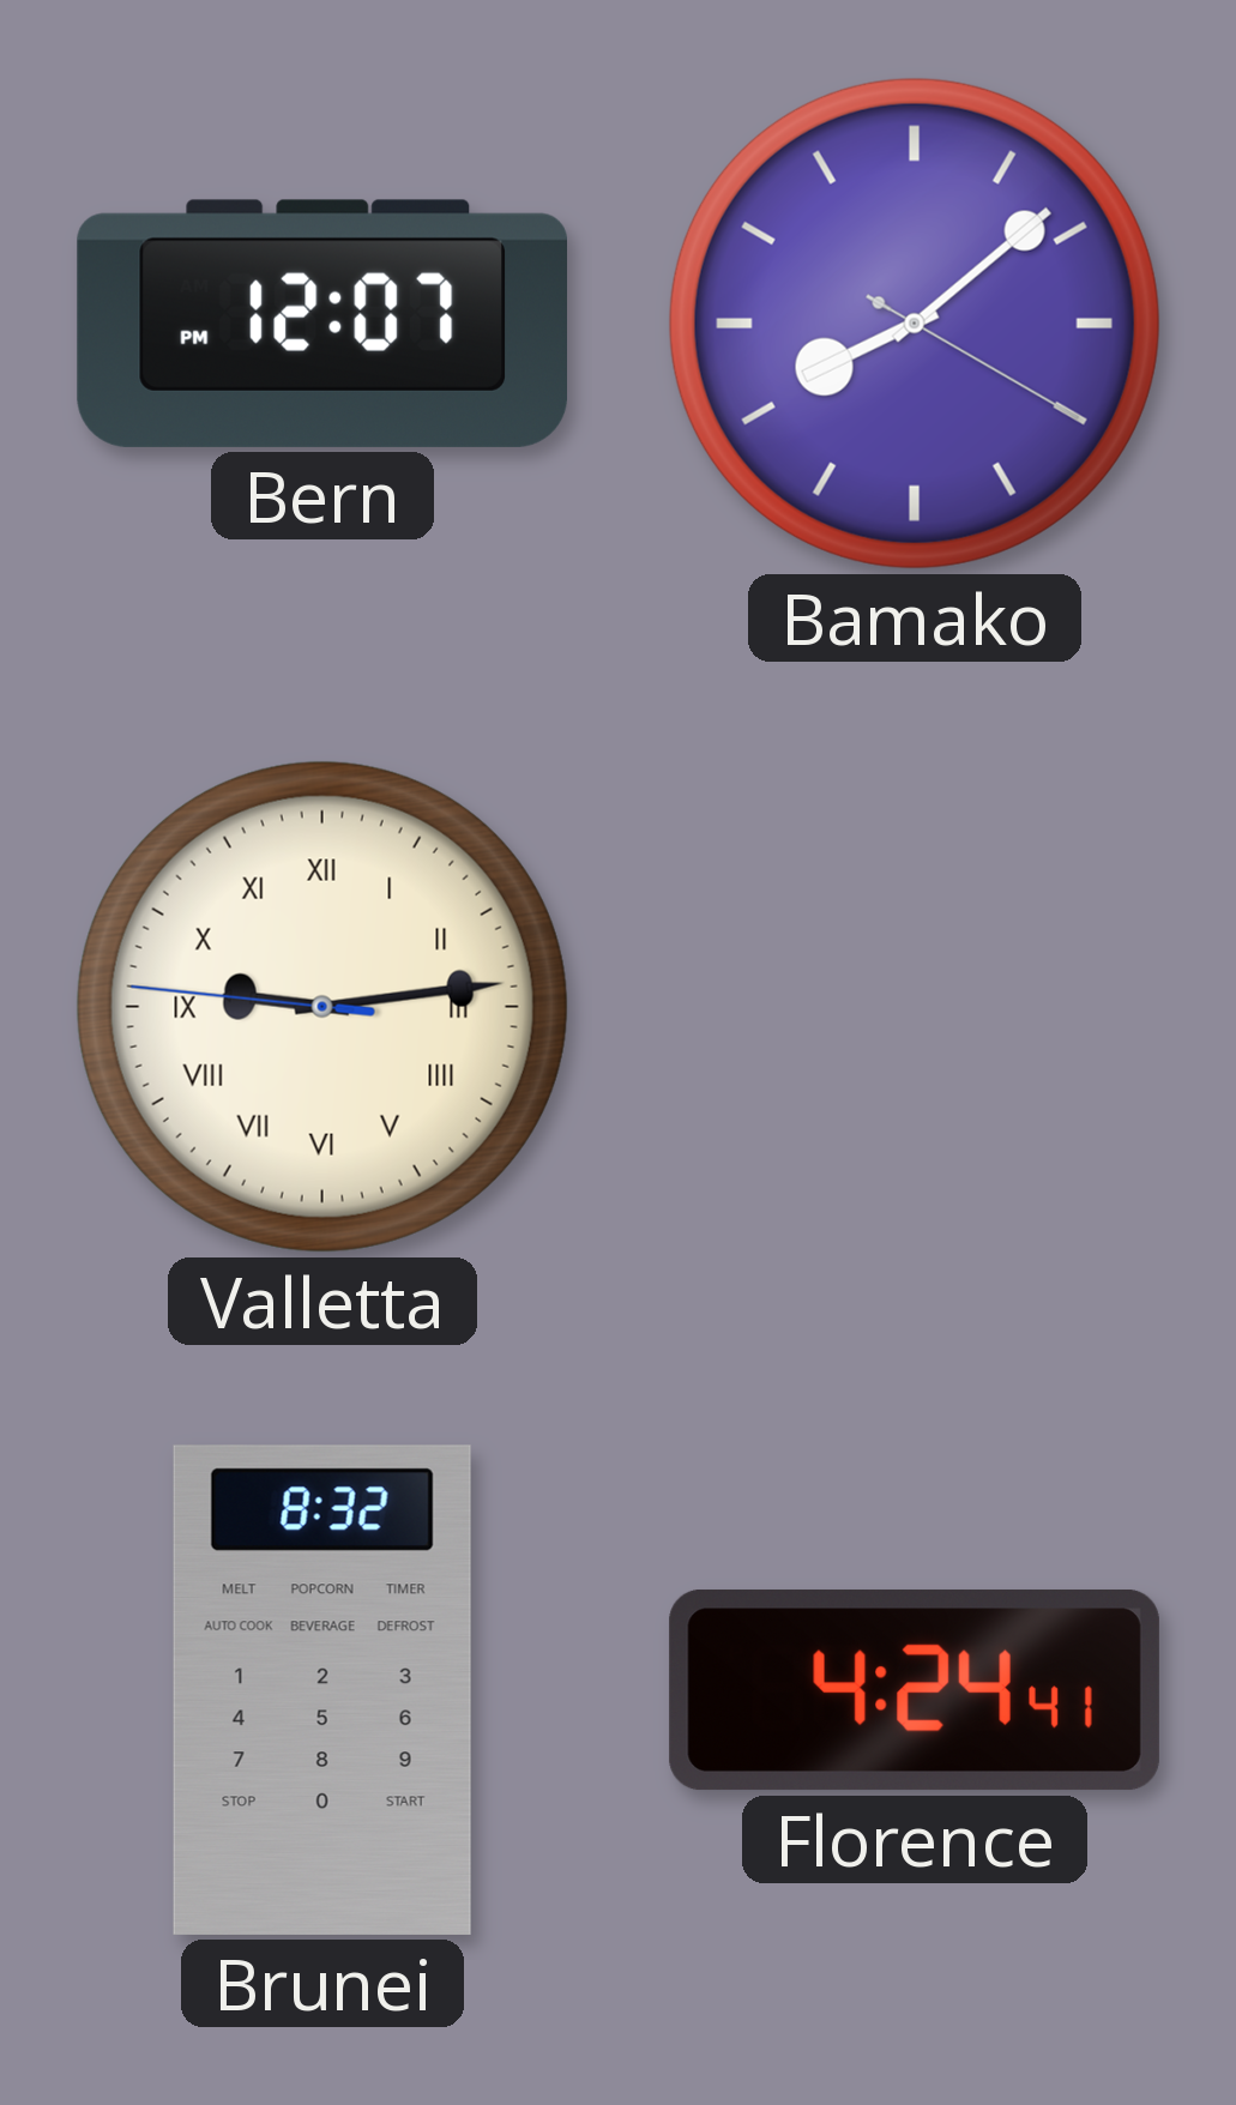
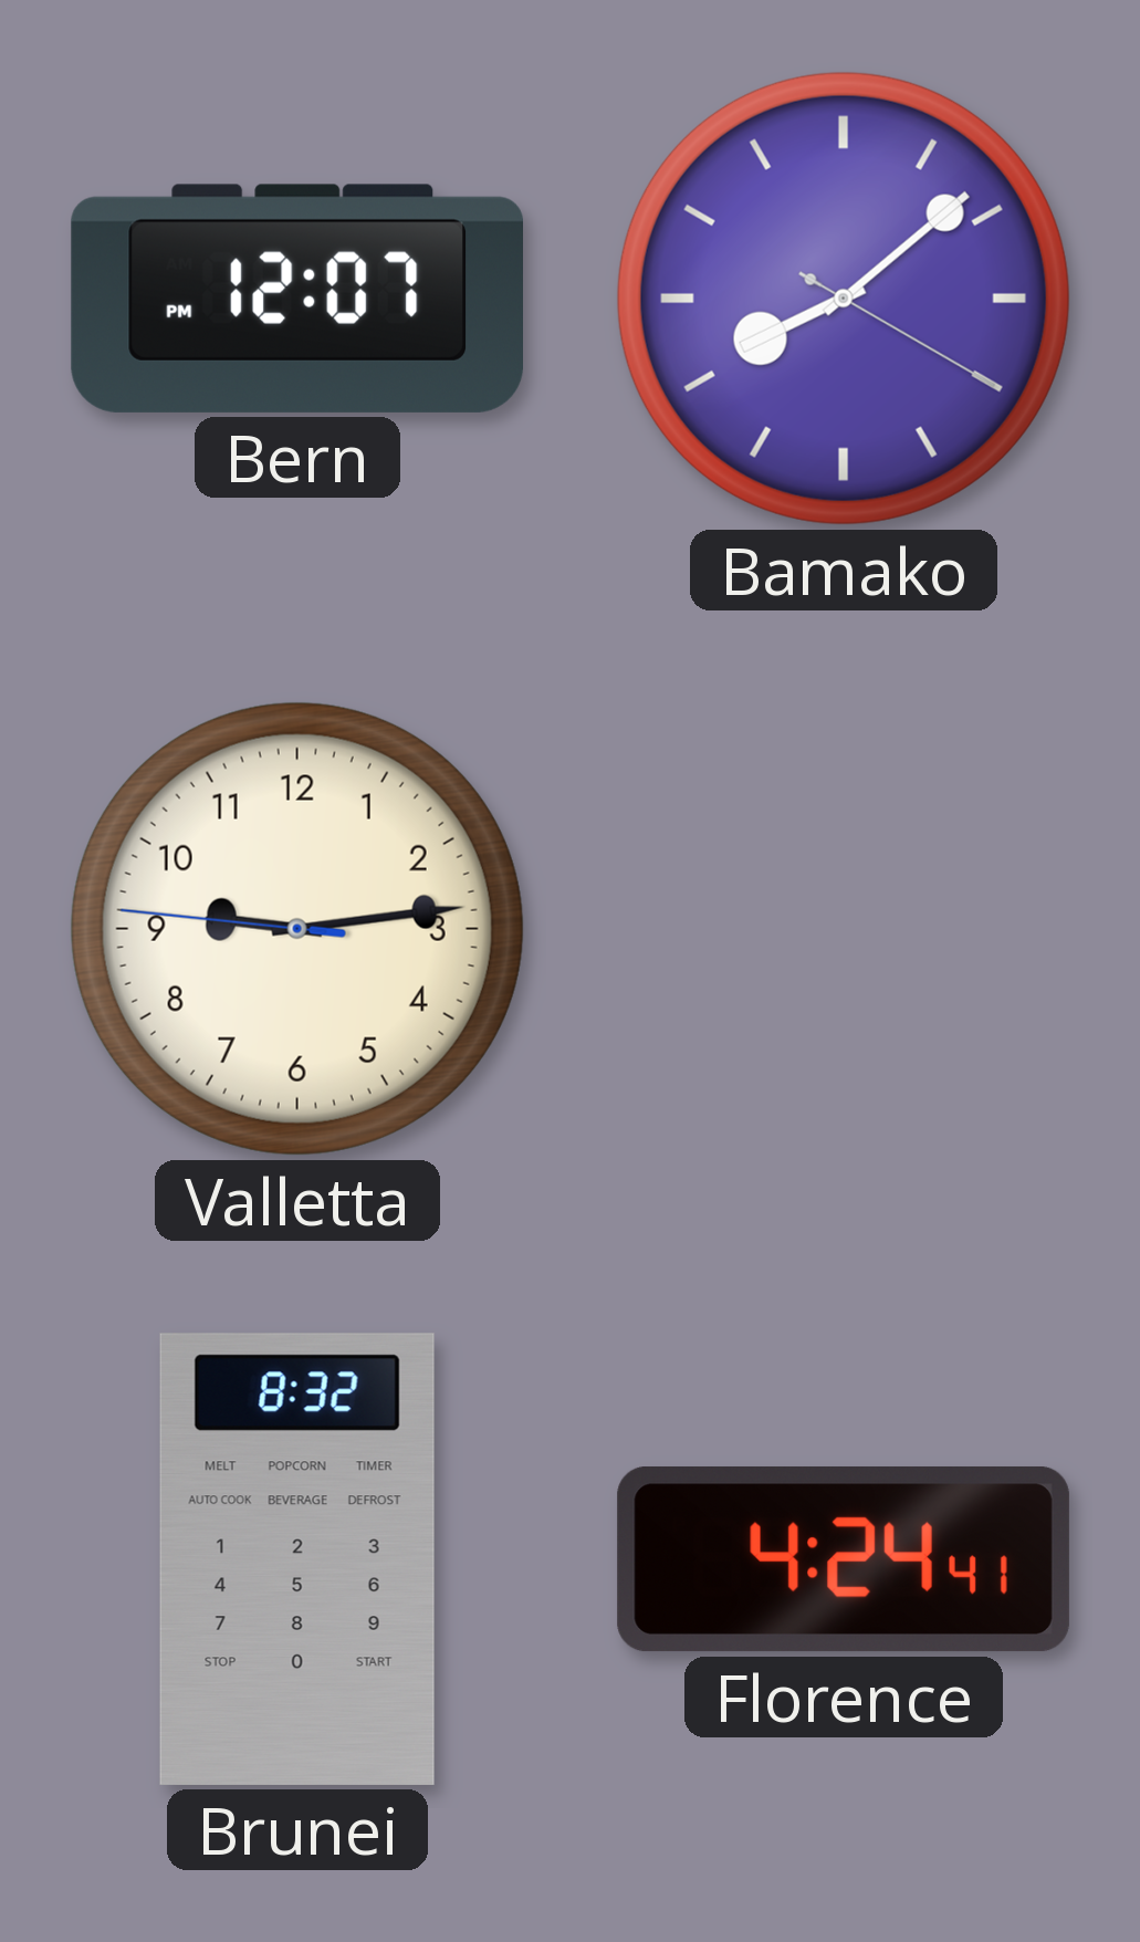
Valletta numerals: Roman -> Arabic
